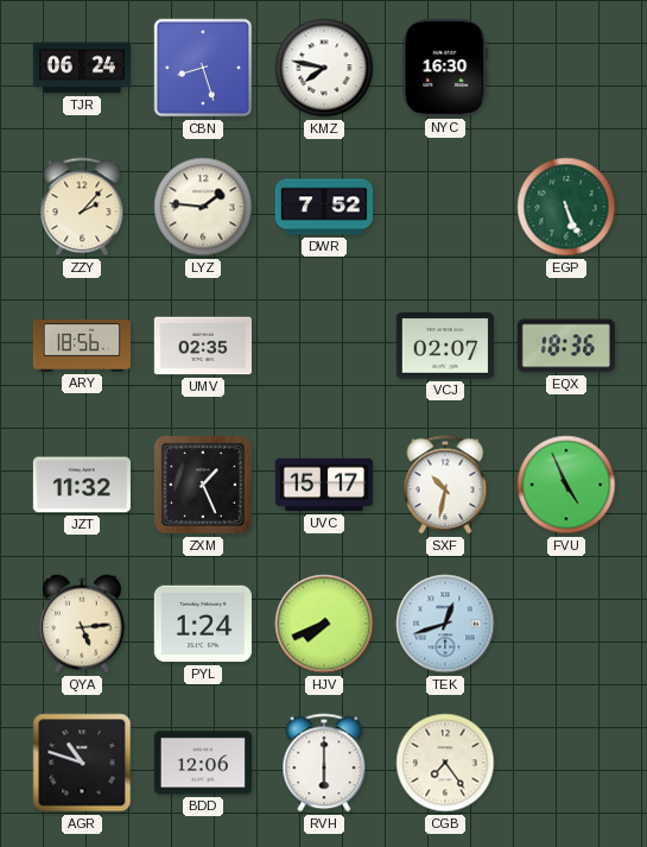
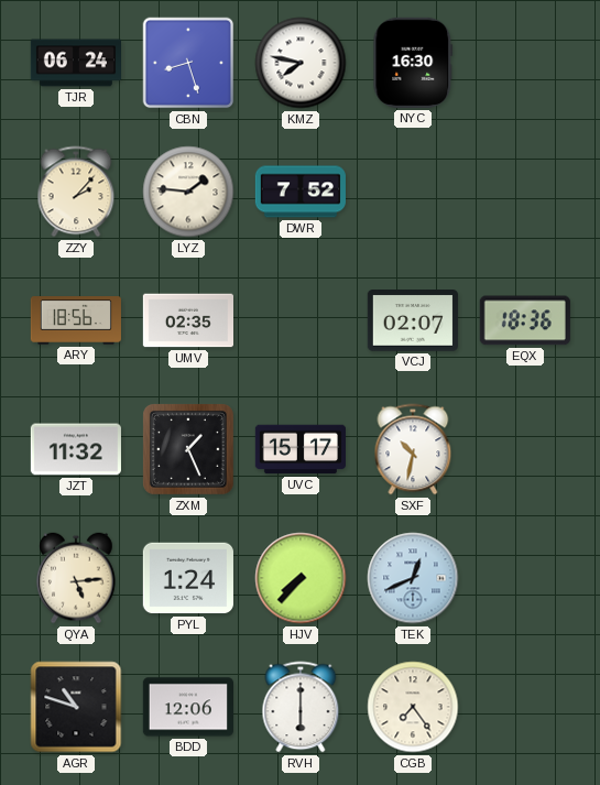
EGP: 5:26 -> none
FVU: 4:56 -> none
HJV: 7:41 -> 7:37
TEK: 12:42 -> 12:41
